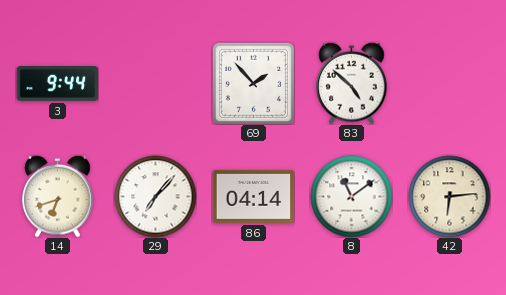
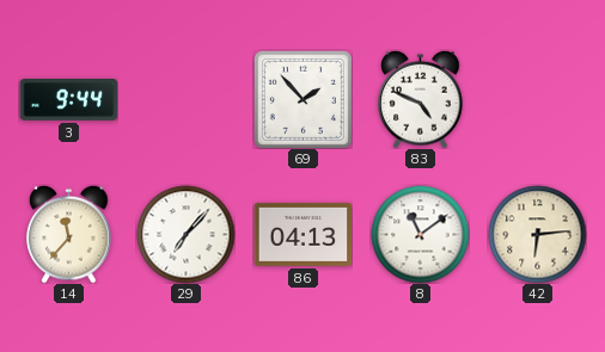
83: 4:52 -> 4:49
14: 6:42 -> 11:37
86: 04:14 -> 04:13
